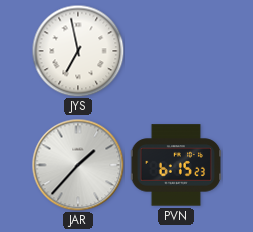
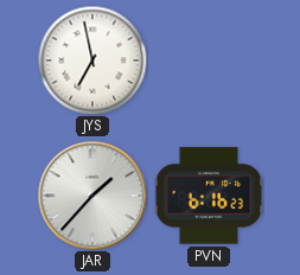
PVN: 6:15 -> 6:16
